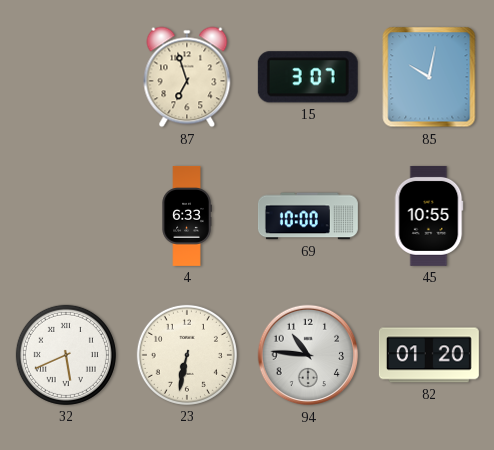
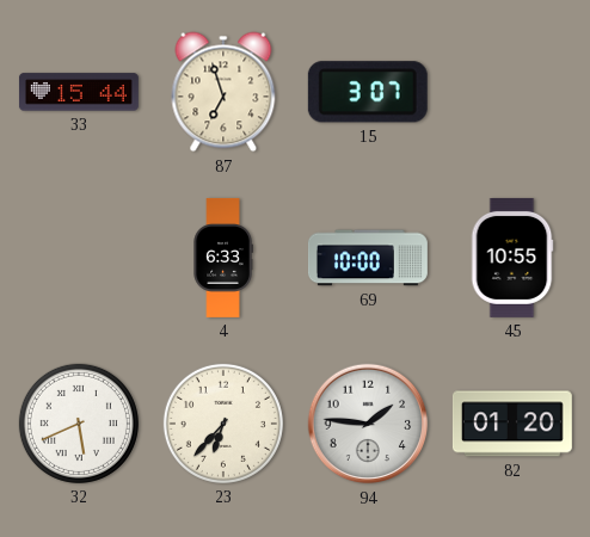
33: none -> 15:44
85: 10:02 -> none
23: 6:32 -> 6:37
94: 10:46 -> 1:46
